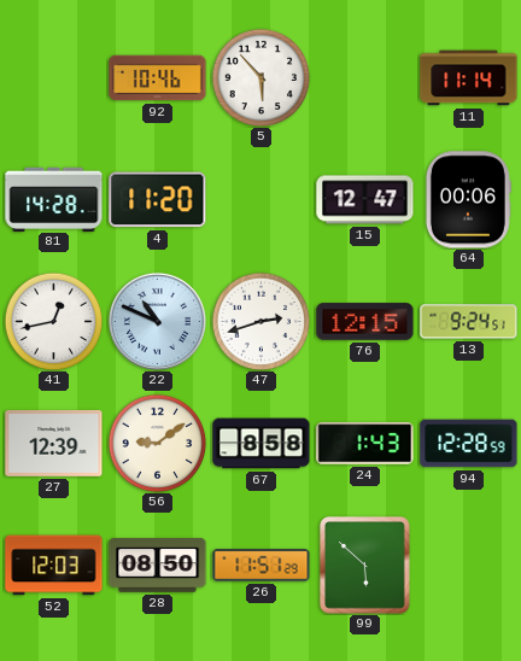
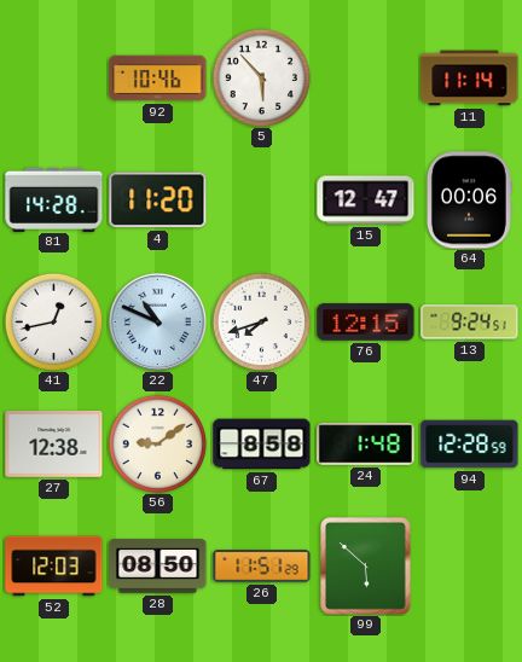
47: 2:42 -> 7:42
27: 12:39 -> 12:38
24: 1:43 -> 1:48
